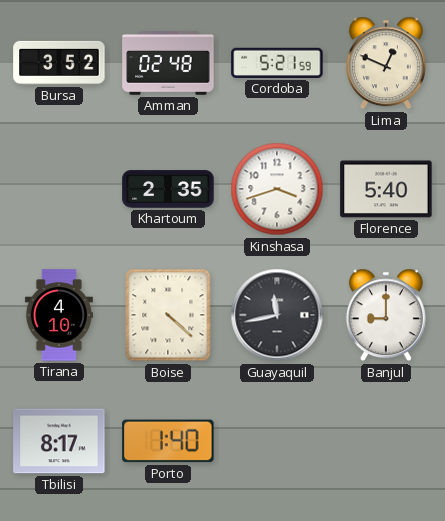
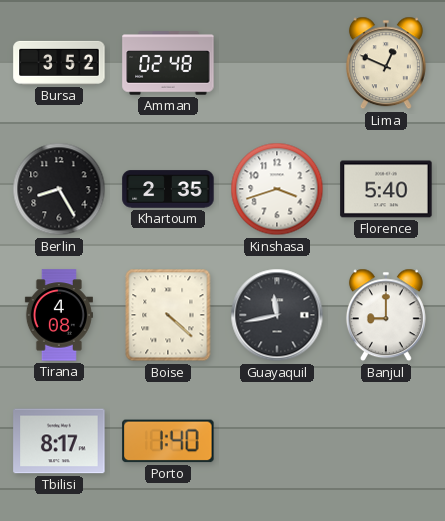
Cordoba: 5:21 -> none
Berlin: none -> 8:25
Tirana: 4:10 -> 4:08
